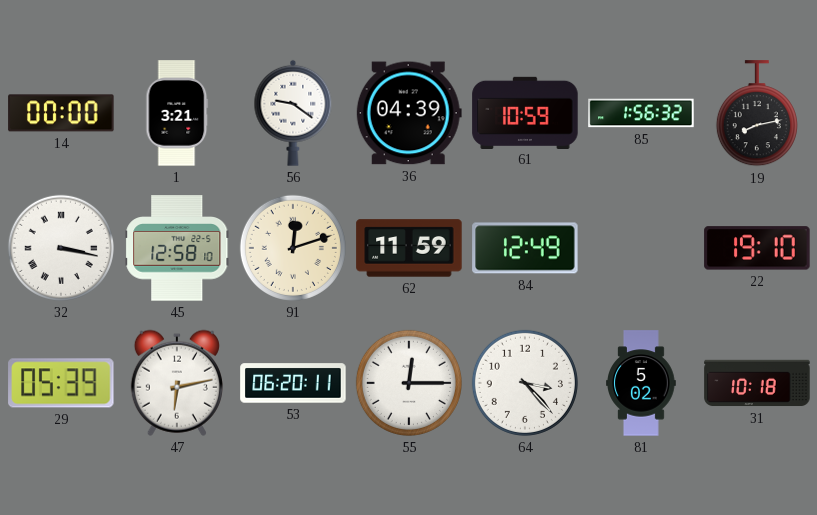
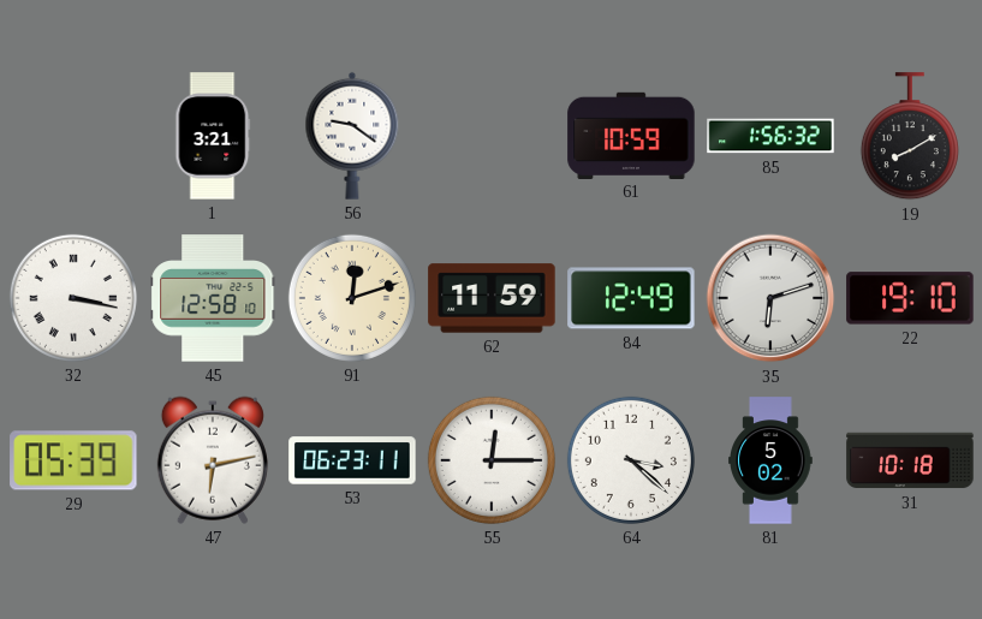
14: 00:00 -> none
36: 04:39 -> none
19: 8:13 -> 8:10
35: none -> 6:12
53: 06:20 -> 06:23
64: 3:23 -> 3:22
